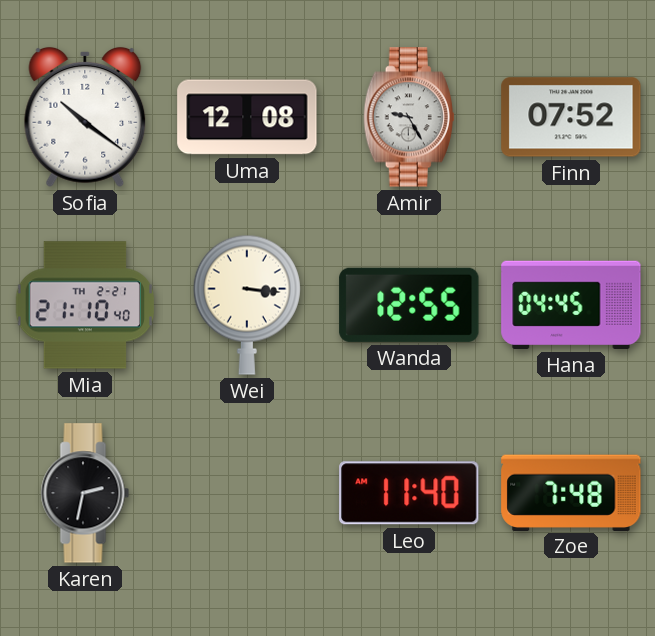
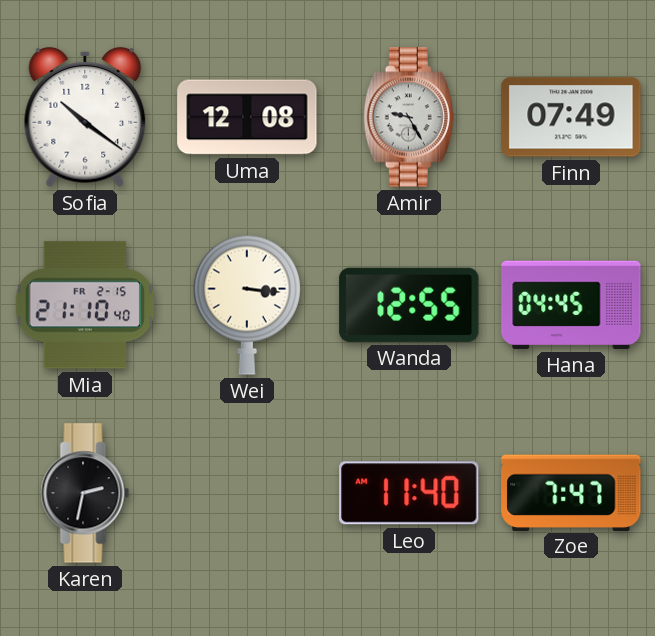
Finn: 07:52 -> 07:49
Mia date: TH 2-21 -> FR 2-15
Zoe: 7:48 -> 7:47
